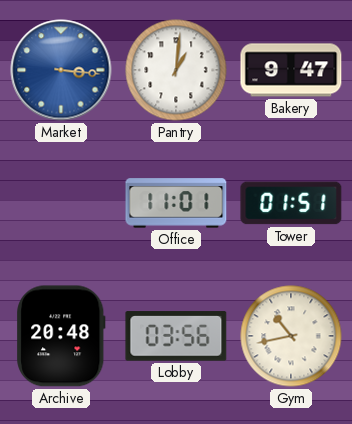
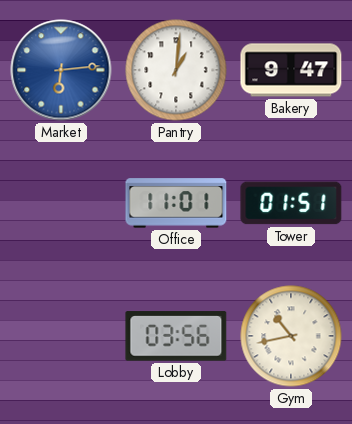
Market: 3:16 -> 6:14
Archive: 20:48 -> none
